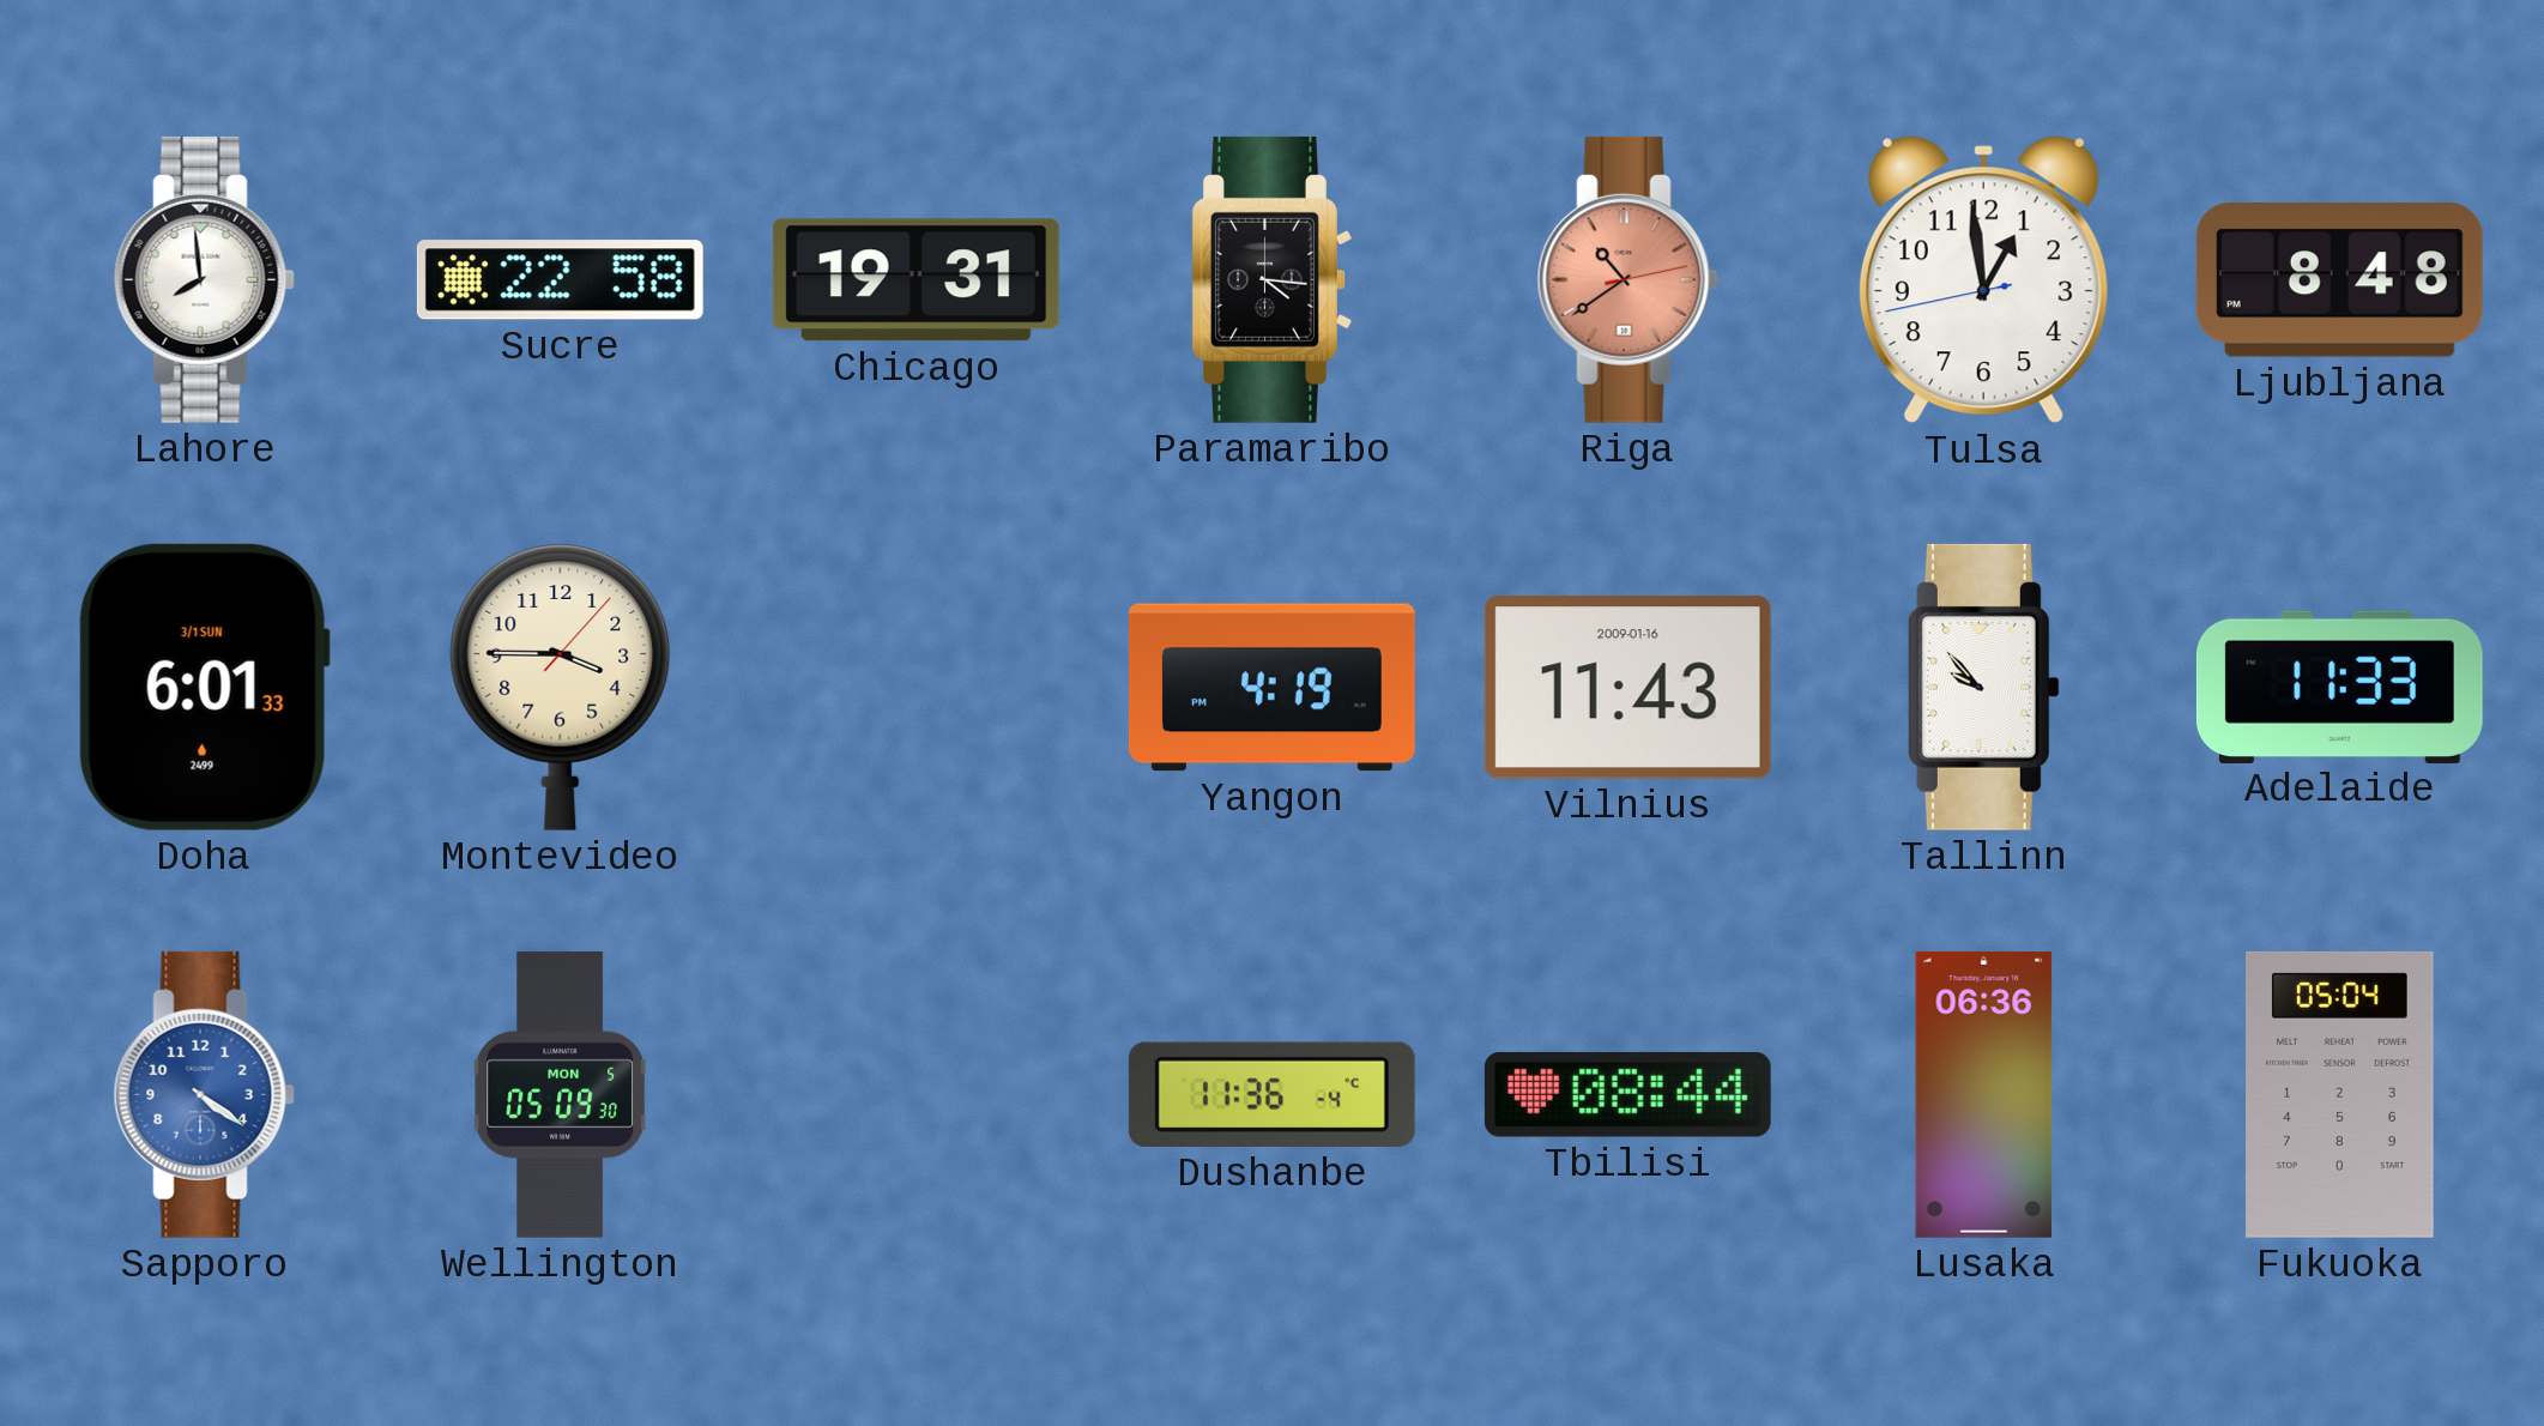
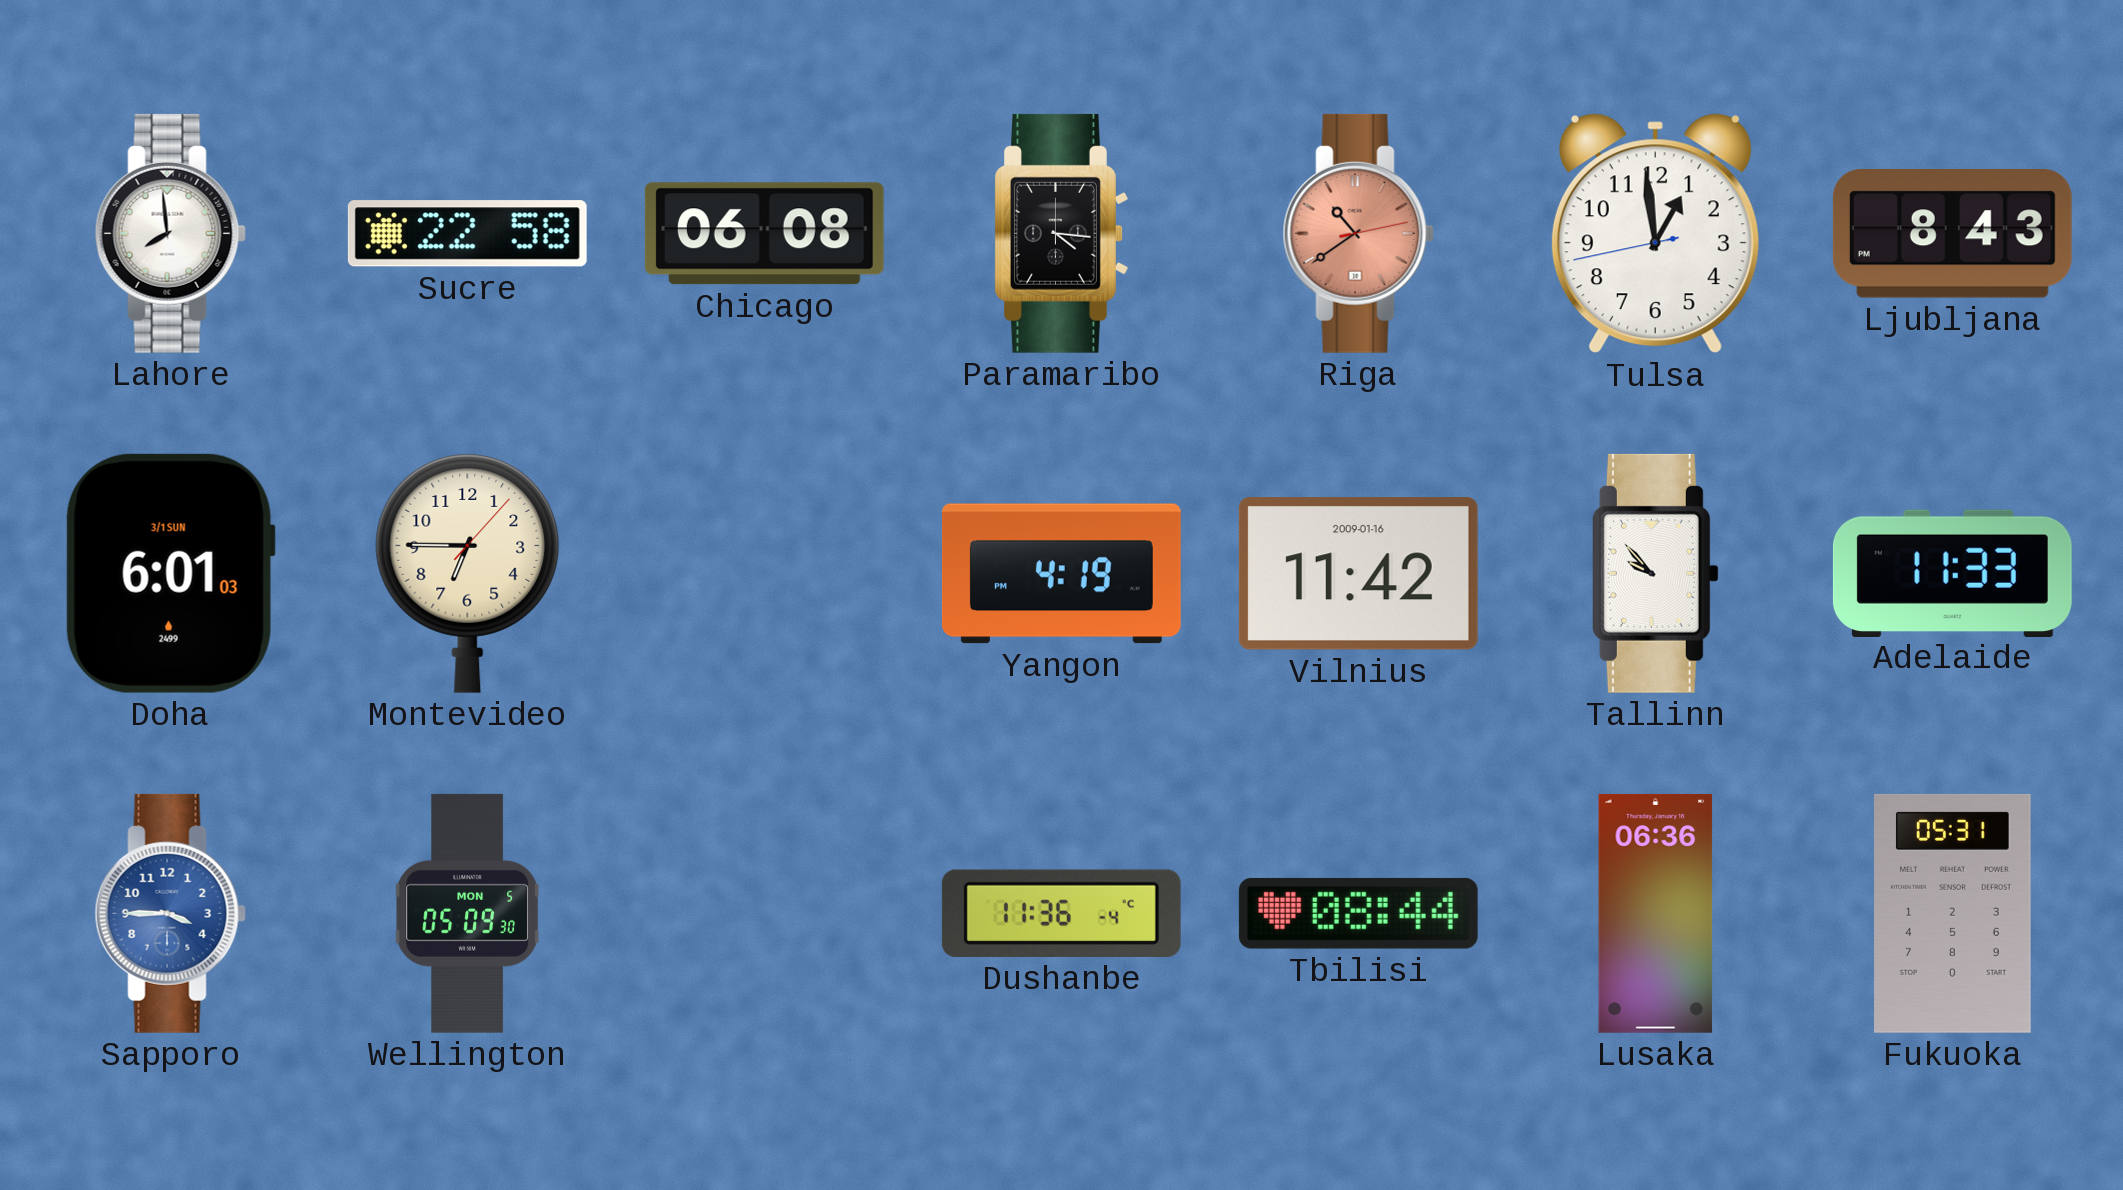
Chicago: 19:31 -> 06:08
Ljubljana: 8:48 -> 8:43
Doha: 6:01:33 -> 6:01:03
Montevideo: 3:45 -> 6:45
Vilnius: 11:43 -> 11:42
Sapporo: 4:21 -> 3:45
Fukuoka: 05:04 -> 05:31
